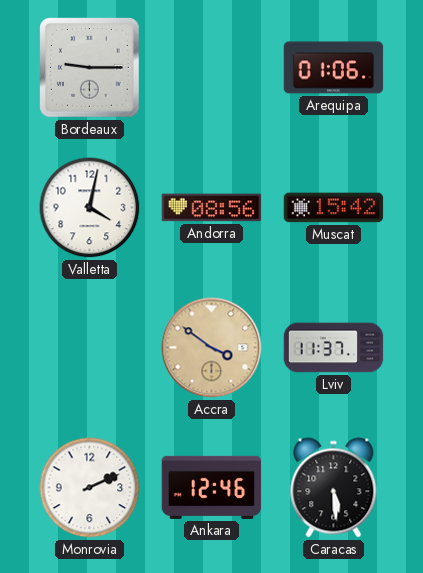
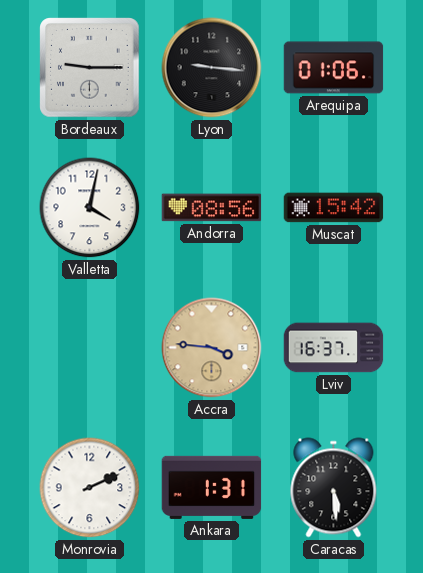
Lyon: none -> 9:16
Accra: 3:51 -> 3:46
Lviv: 11:37 -> 16:37
Ankara: 12:46 -> 1:31
